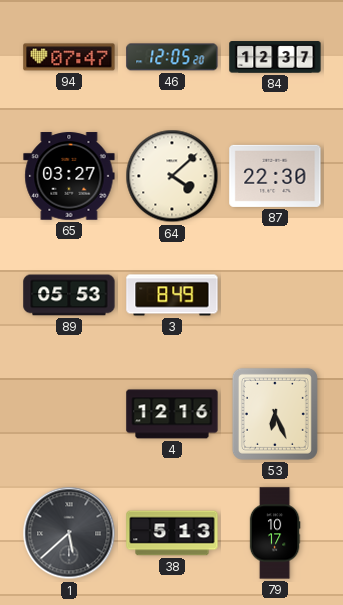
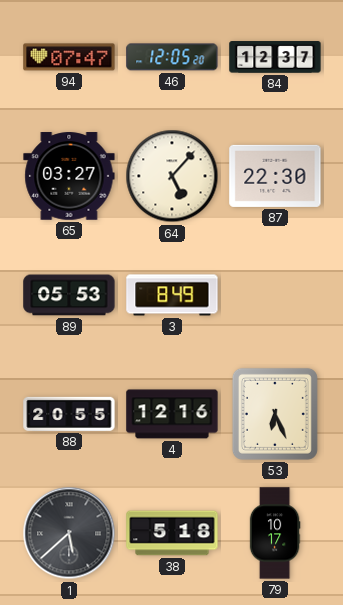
64: 4:08 -> 5:07
88: none -> 20:55
38: 5:13 -> 5:18
